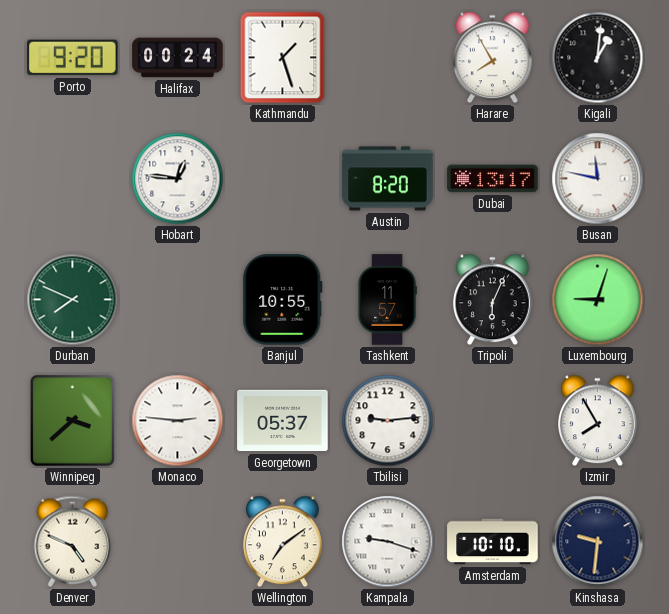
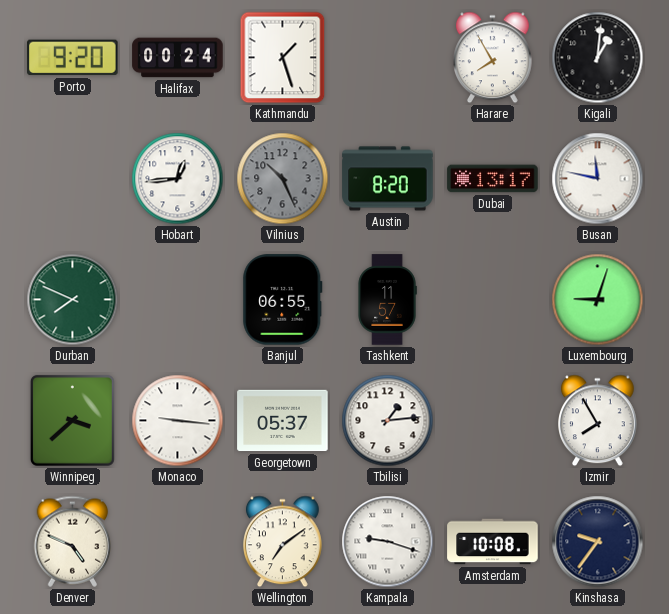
Hobart: 12:46 -> 12:44
Vilnius: none -> 10:26
Banjul: 10:55 -> 06:55
Tripoli: 6:04 -> none
Monaco: 2:46 -> 9:16
Tbilisi: 9:14 -> 1:14
Amsterdam: 10:10 -> 10:08
Kinshasa: 9:31 -> 9:36
